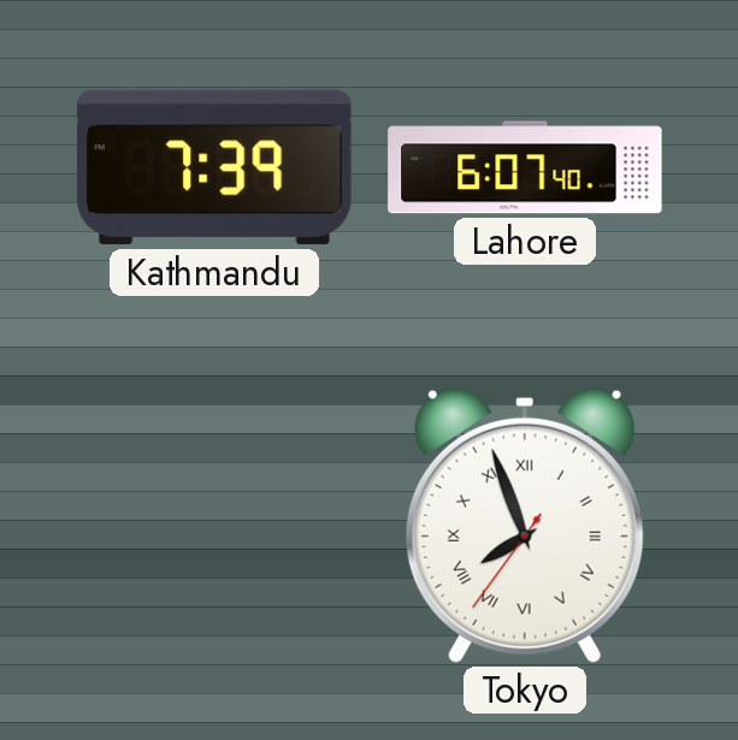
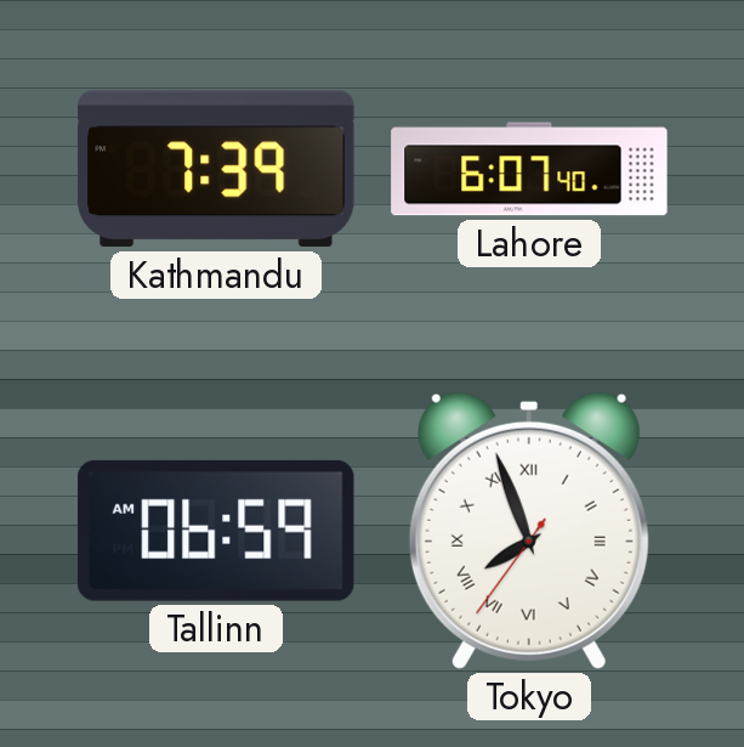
Tallinn: none -> 06:59
